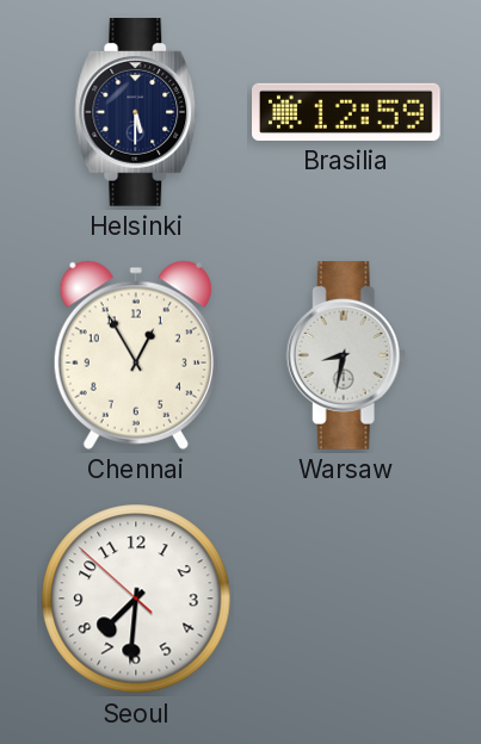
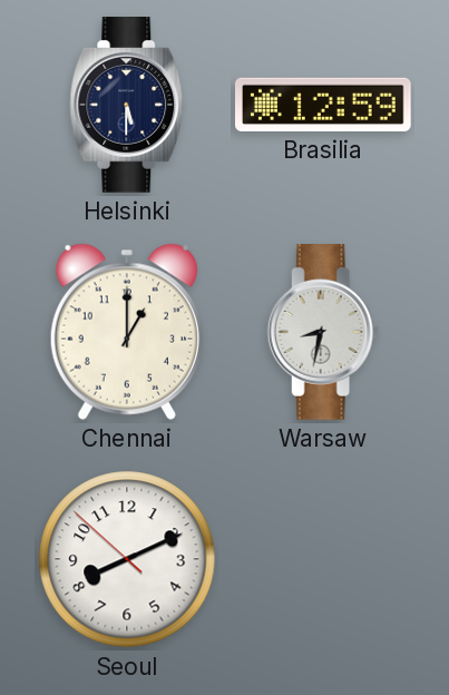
Chennai: 12:55 -> 1:00
Seoul: 7:30 -> 8:10
